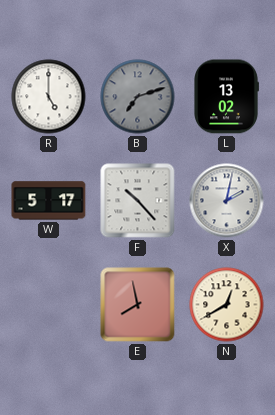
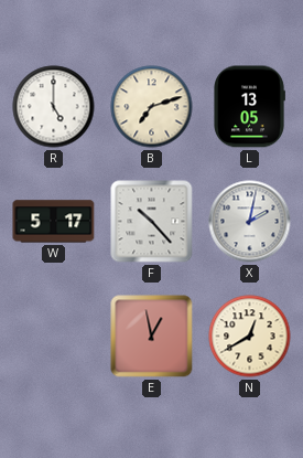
B dial: grey -> cream
L: 13:02 -> 13:05
E: 7:58 -> 12:58
